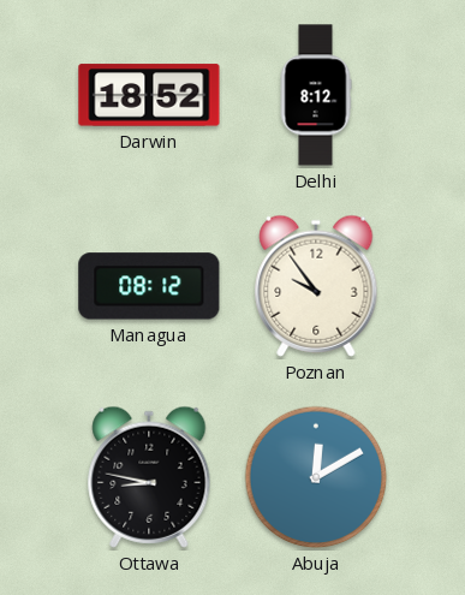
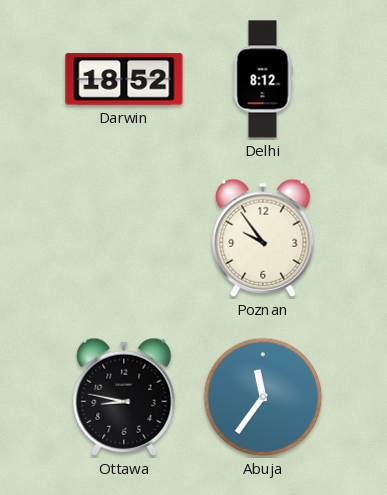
Managua: 08:12 -> none
Abuja: 12:10 -> 11:36
